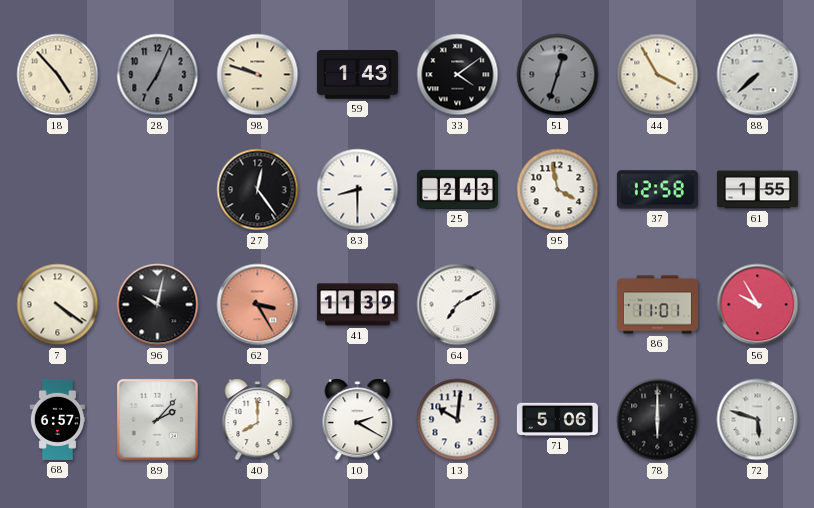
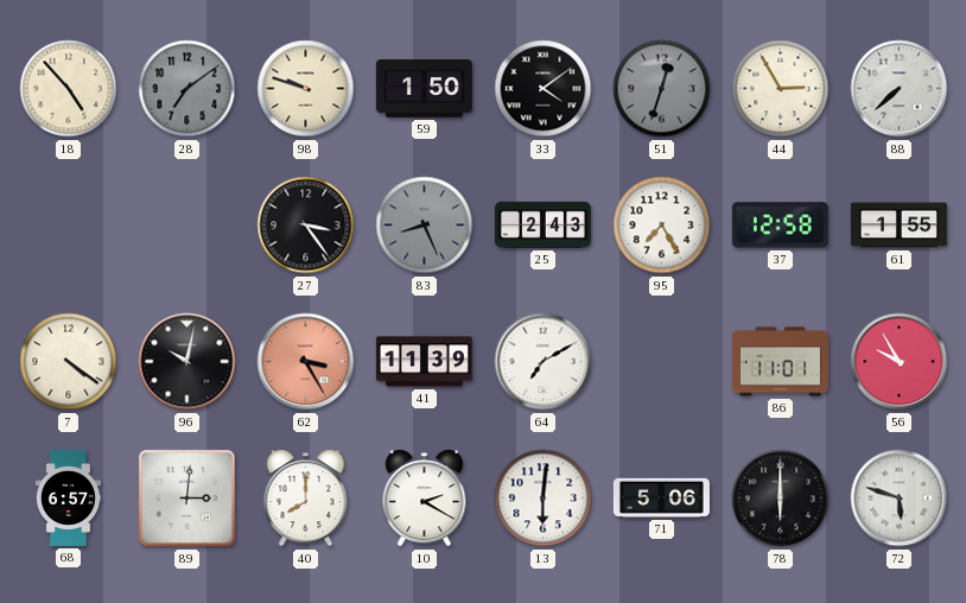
28: 7:04 -> 7:09
59: 1:43 -> 1:50
44: 3:55 -> 2:55
27: 12:24 -> 3:24
83: 8:30 -> 8:26
83 dial: white -> grey
95: 3:58 -> 7:25
89: 2:07 -> 3:01
13: 10:01 -> 6:01
